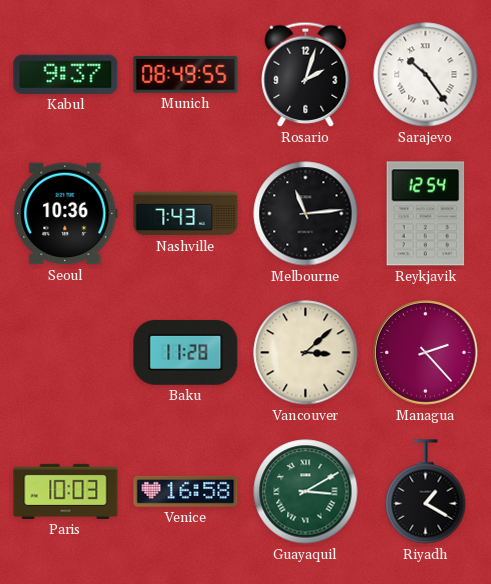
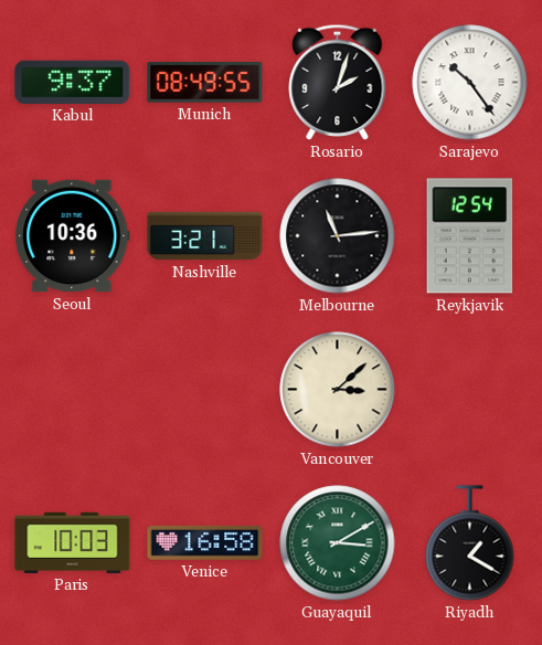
Nashville: 7:43 -> 3:21
Baku: 11:28 -> none
Managua: 2:23 -> none
